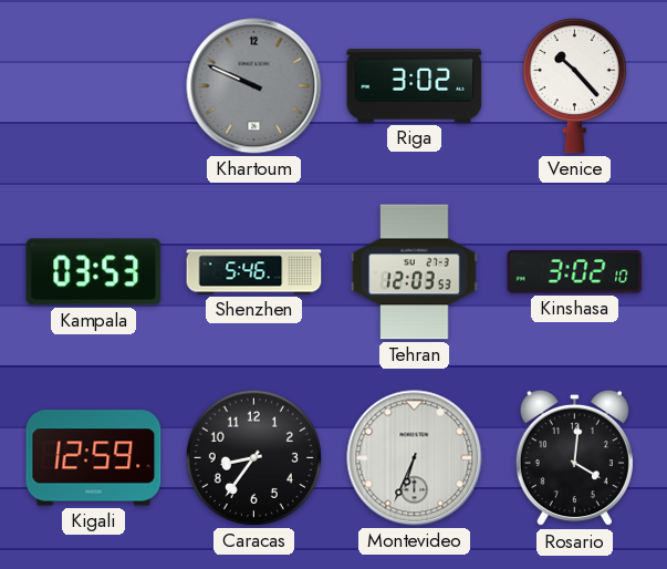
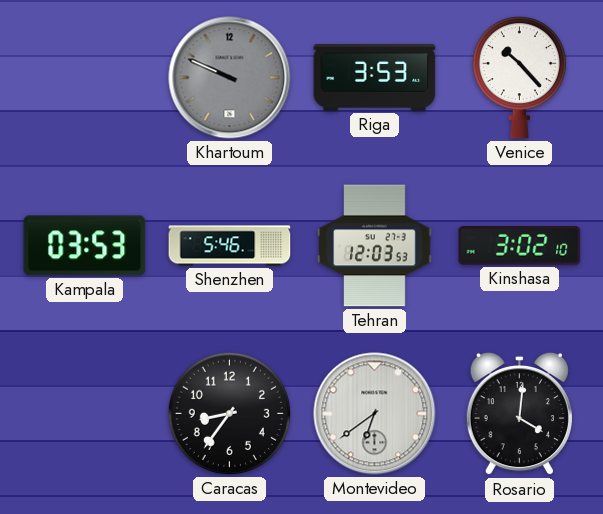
Riga: 3:02 -> 3:53
Kigali: 12:59 -> none
Montevideo: 6:34 -> 6:39
